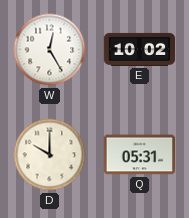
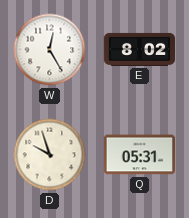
E: 10:02 -> 8:02
D: 10:00 -> 9:57
